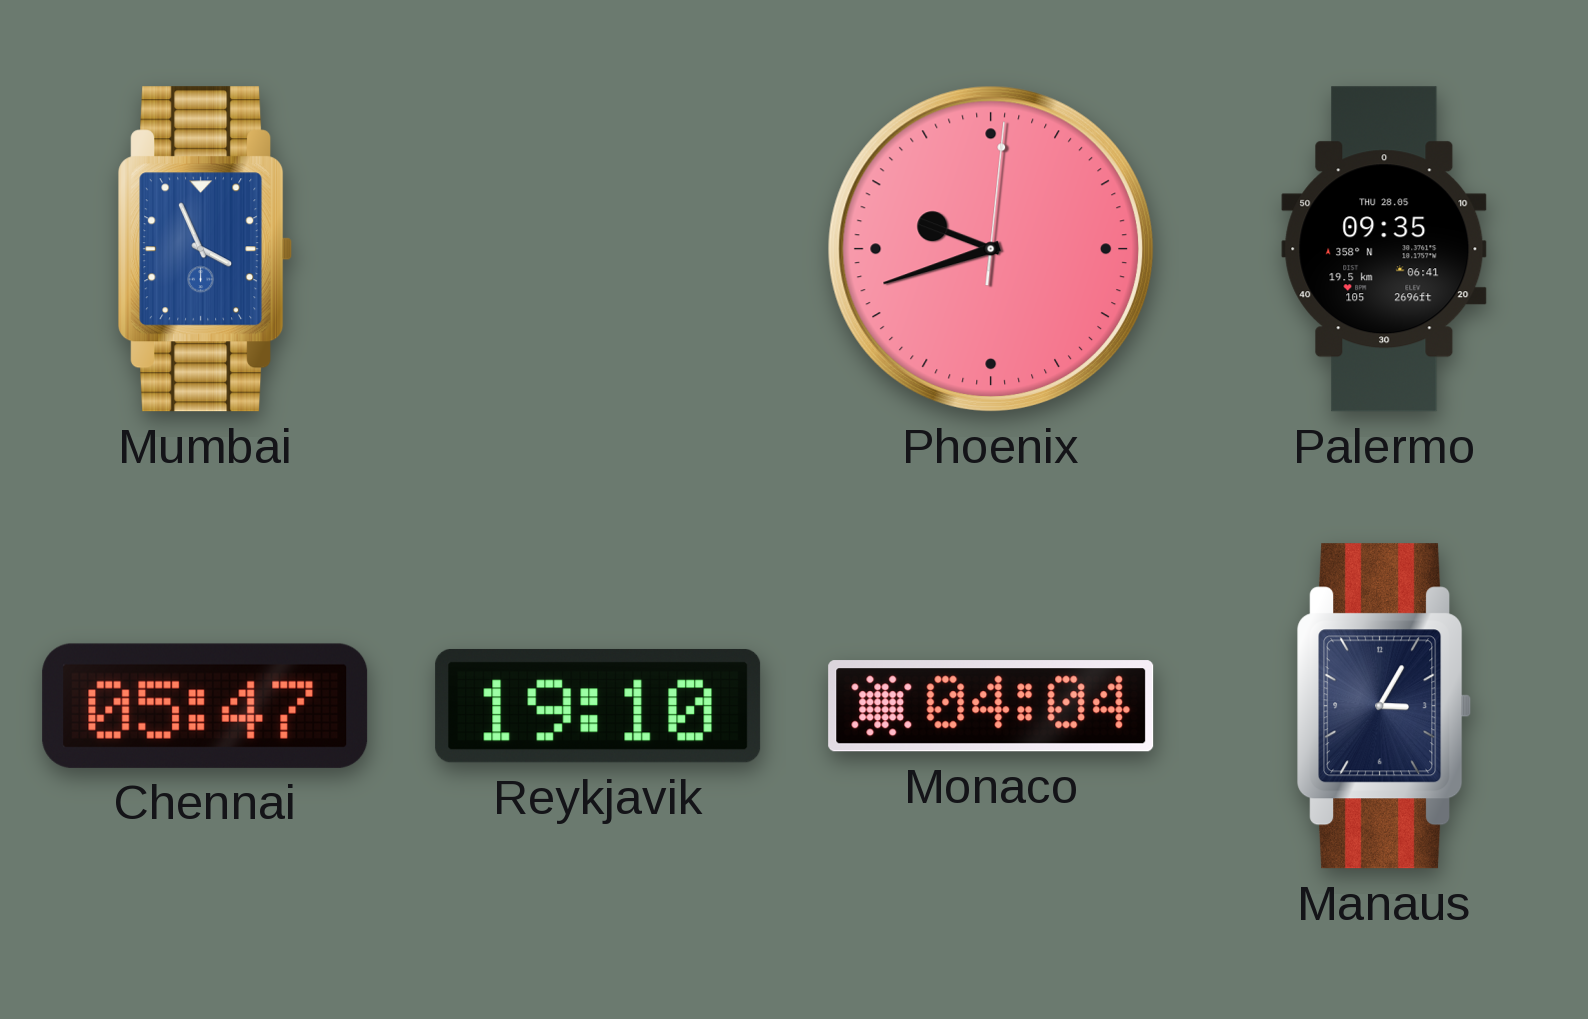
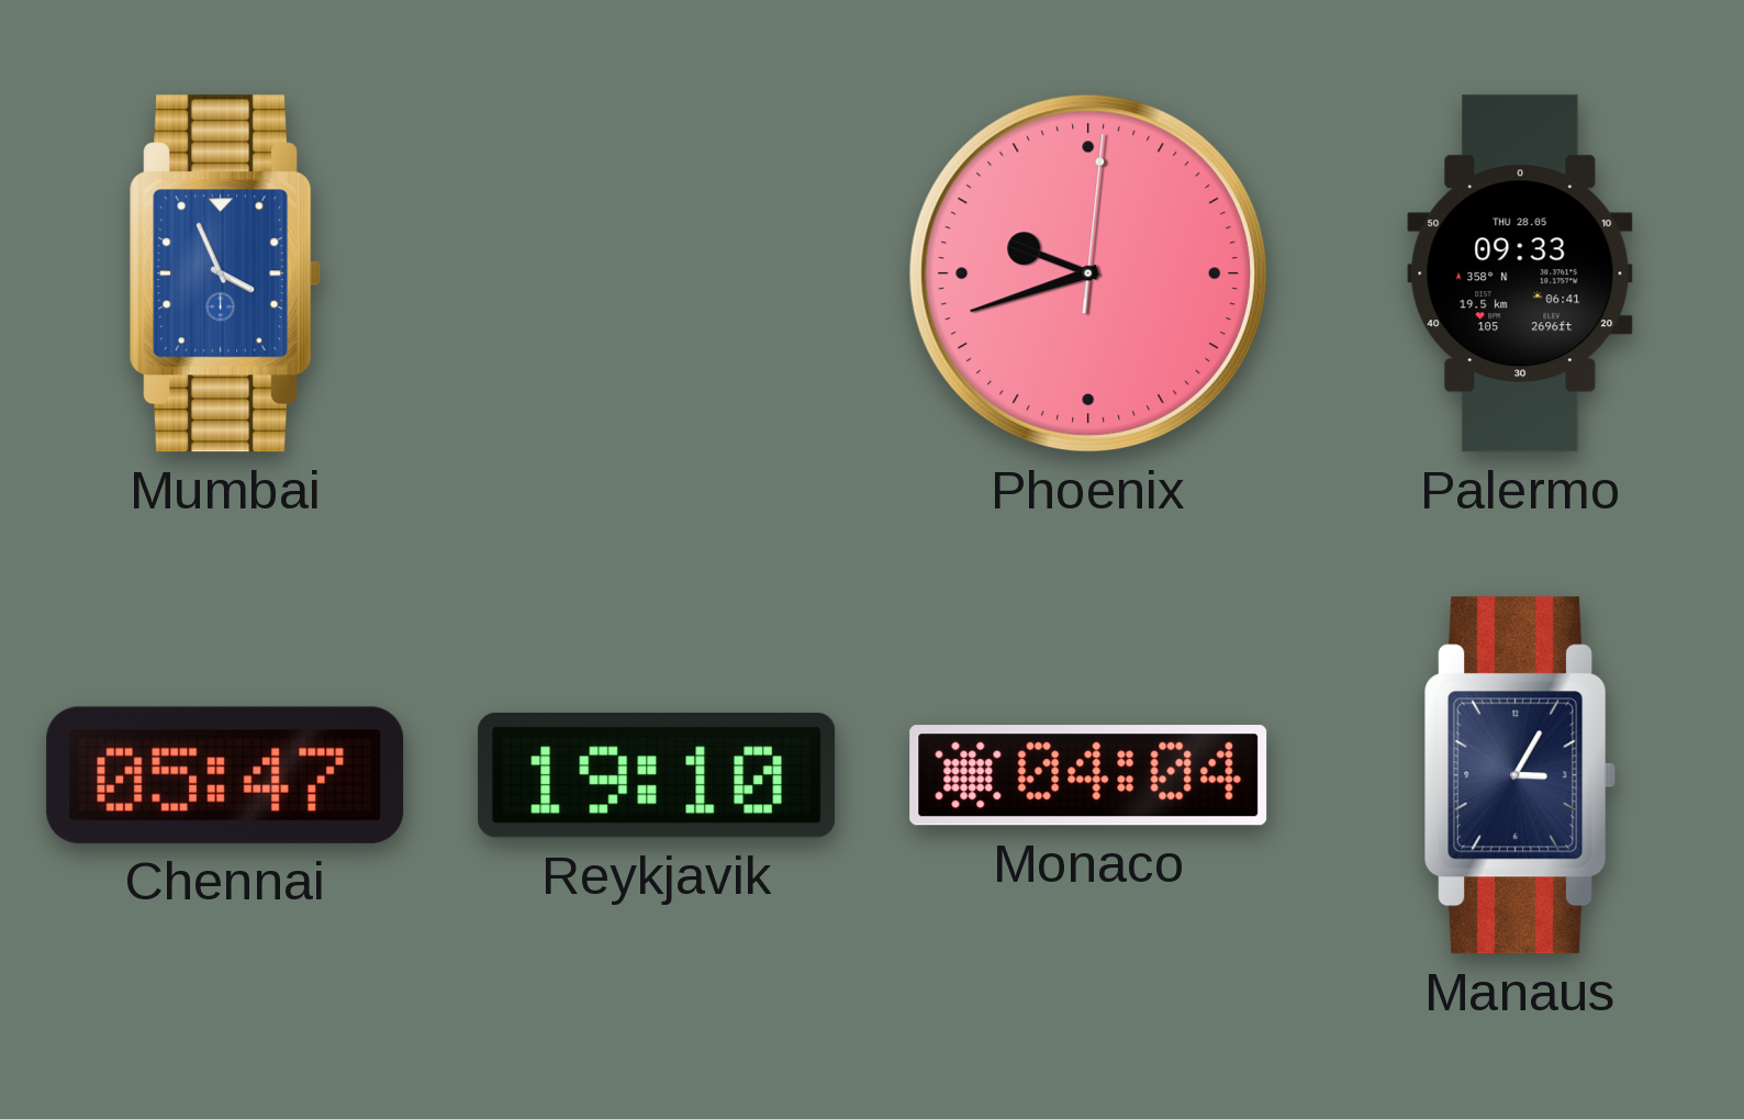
Palermo: 09:35 -> 09:33
